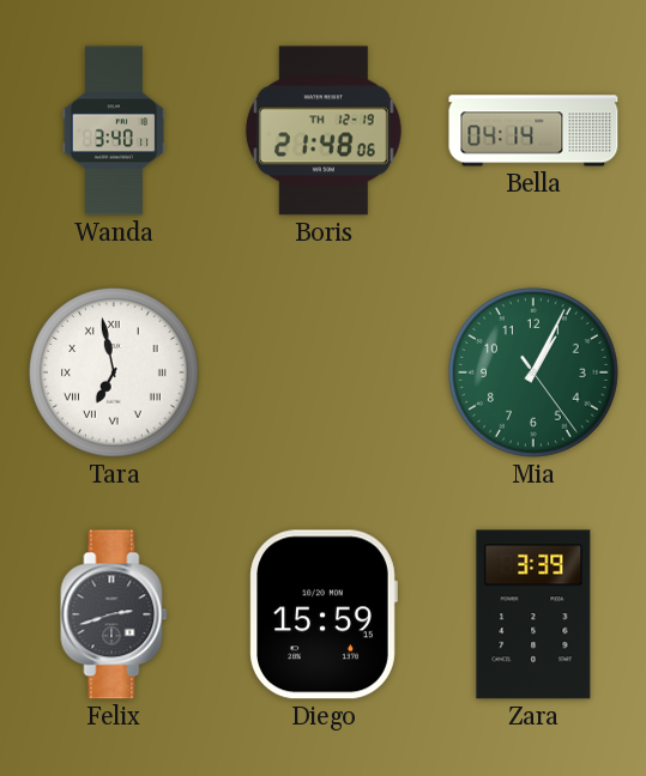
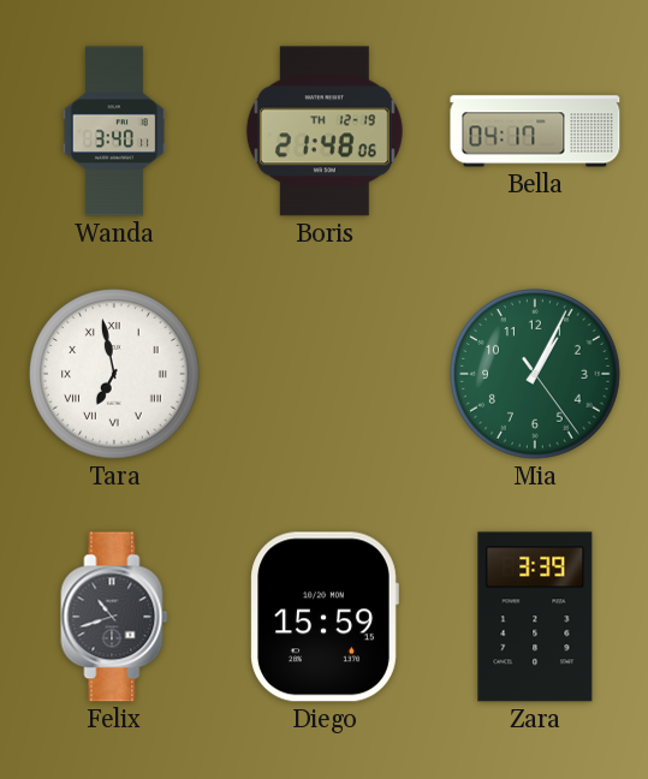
Bella: 04:14 -> 04:17
Felix: 2:42 -> 10:42
